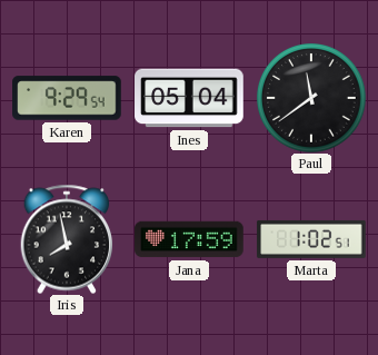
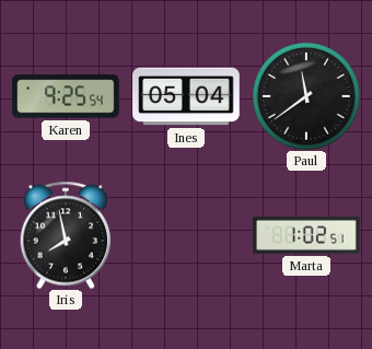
Karen: 9:29 -> 9:25
Jana: 17:59 -> none
